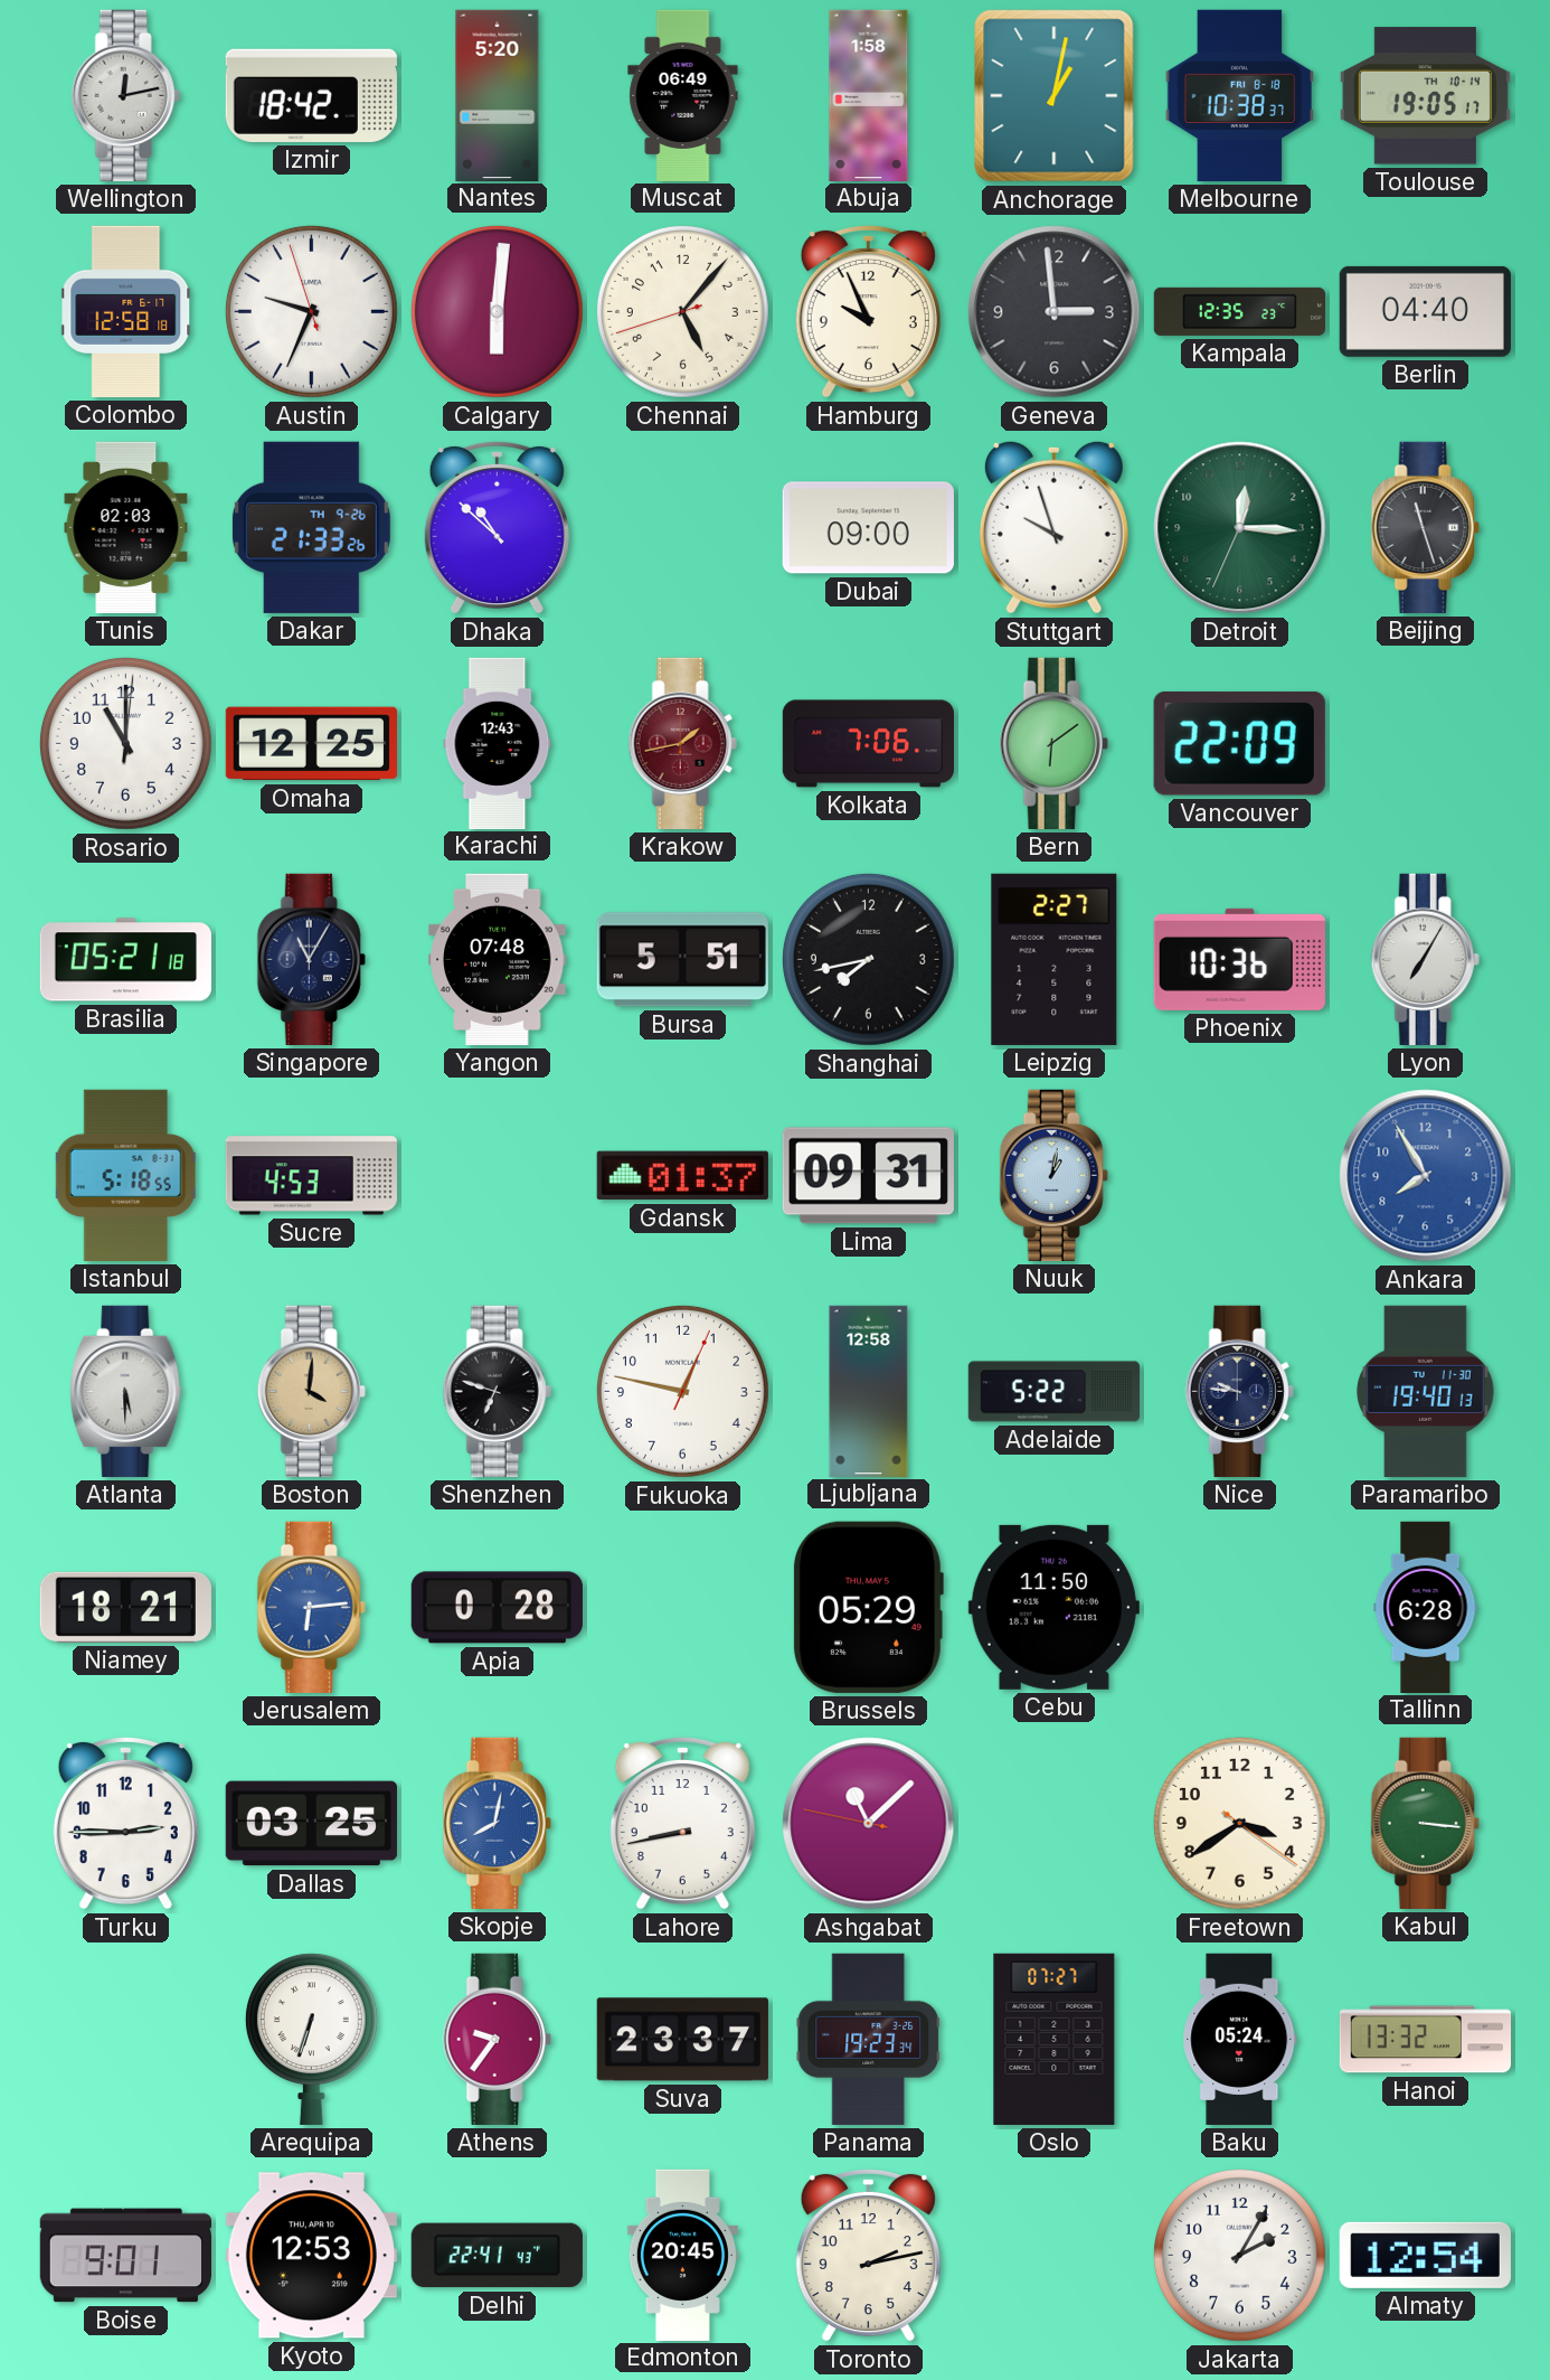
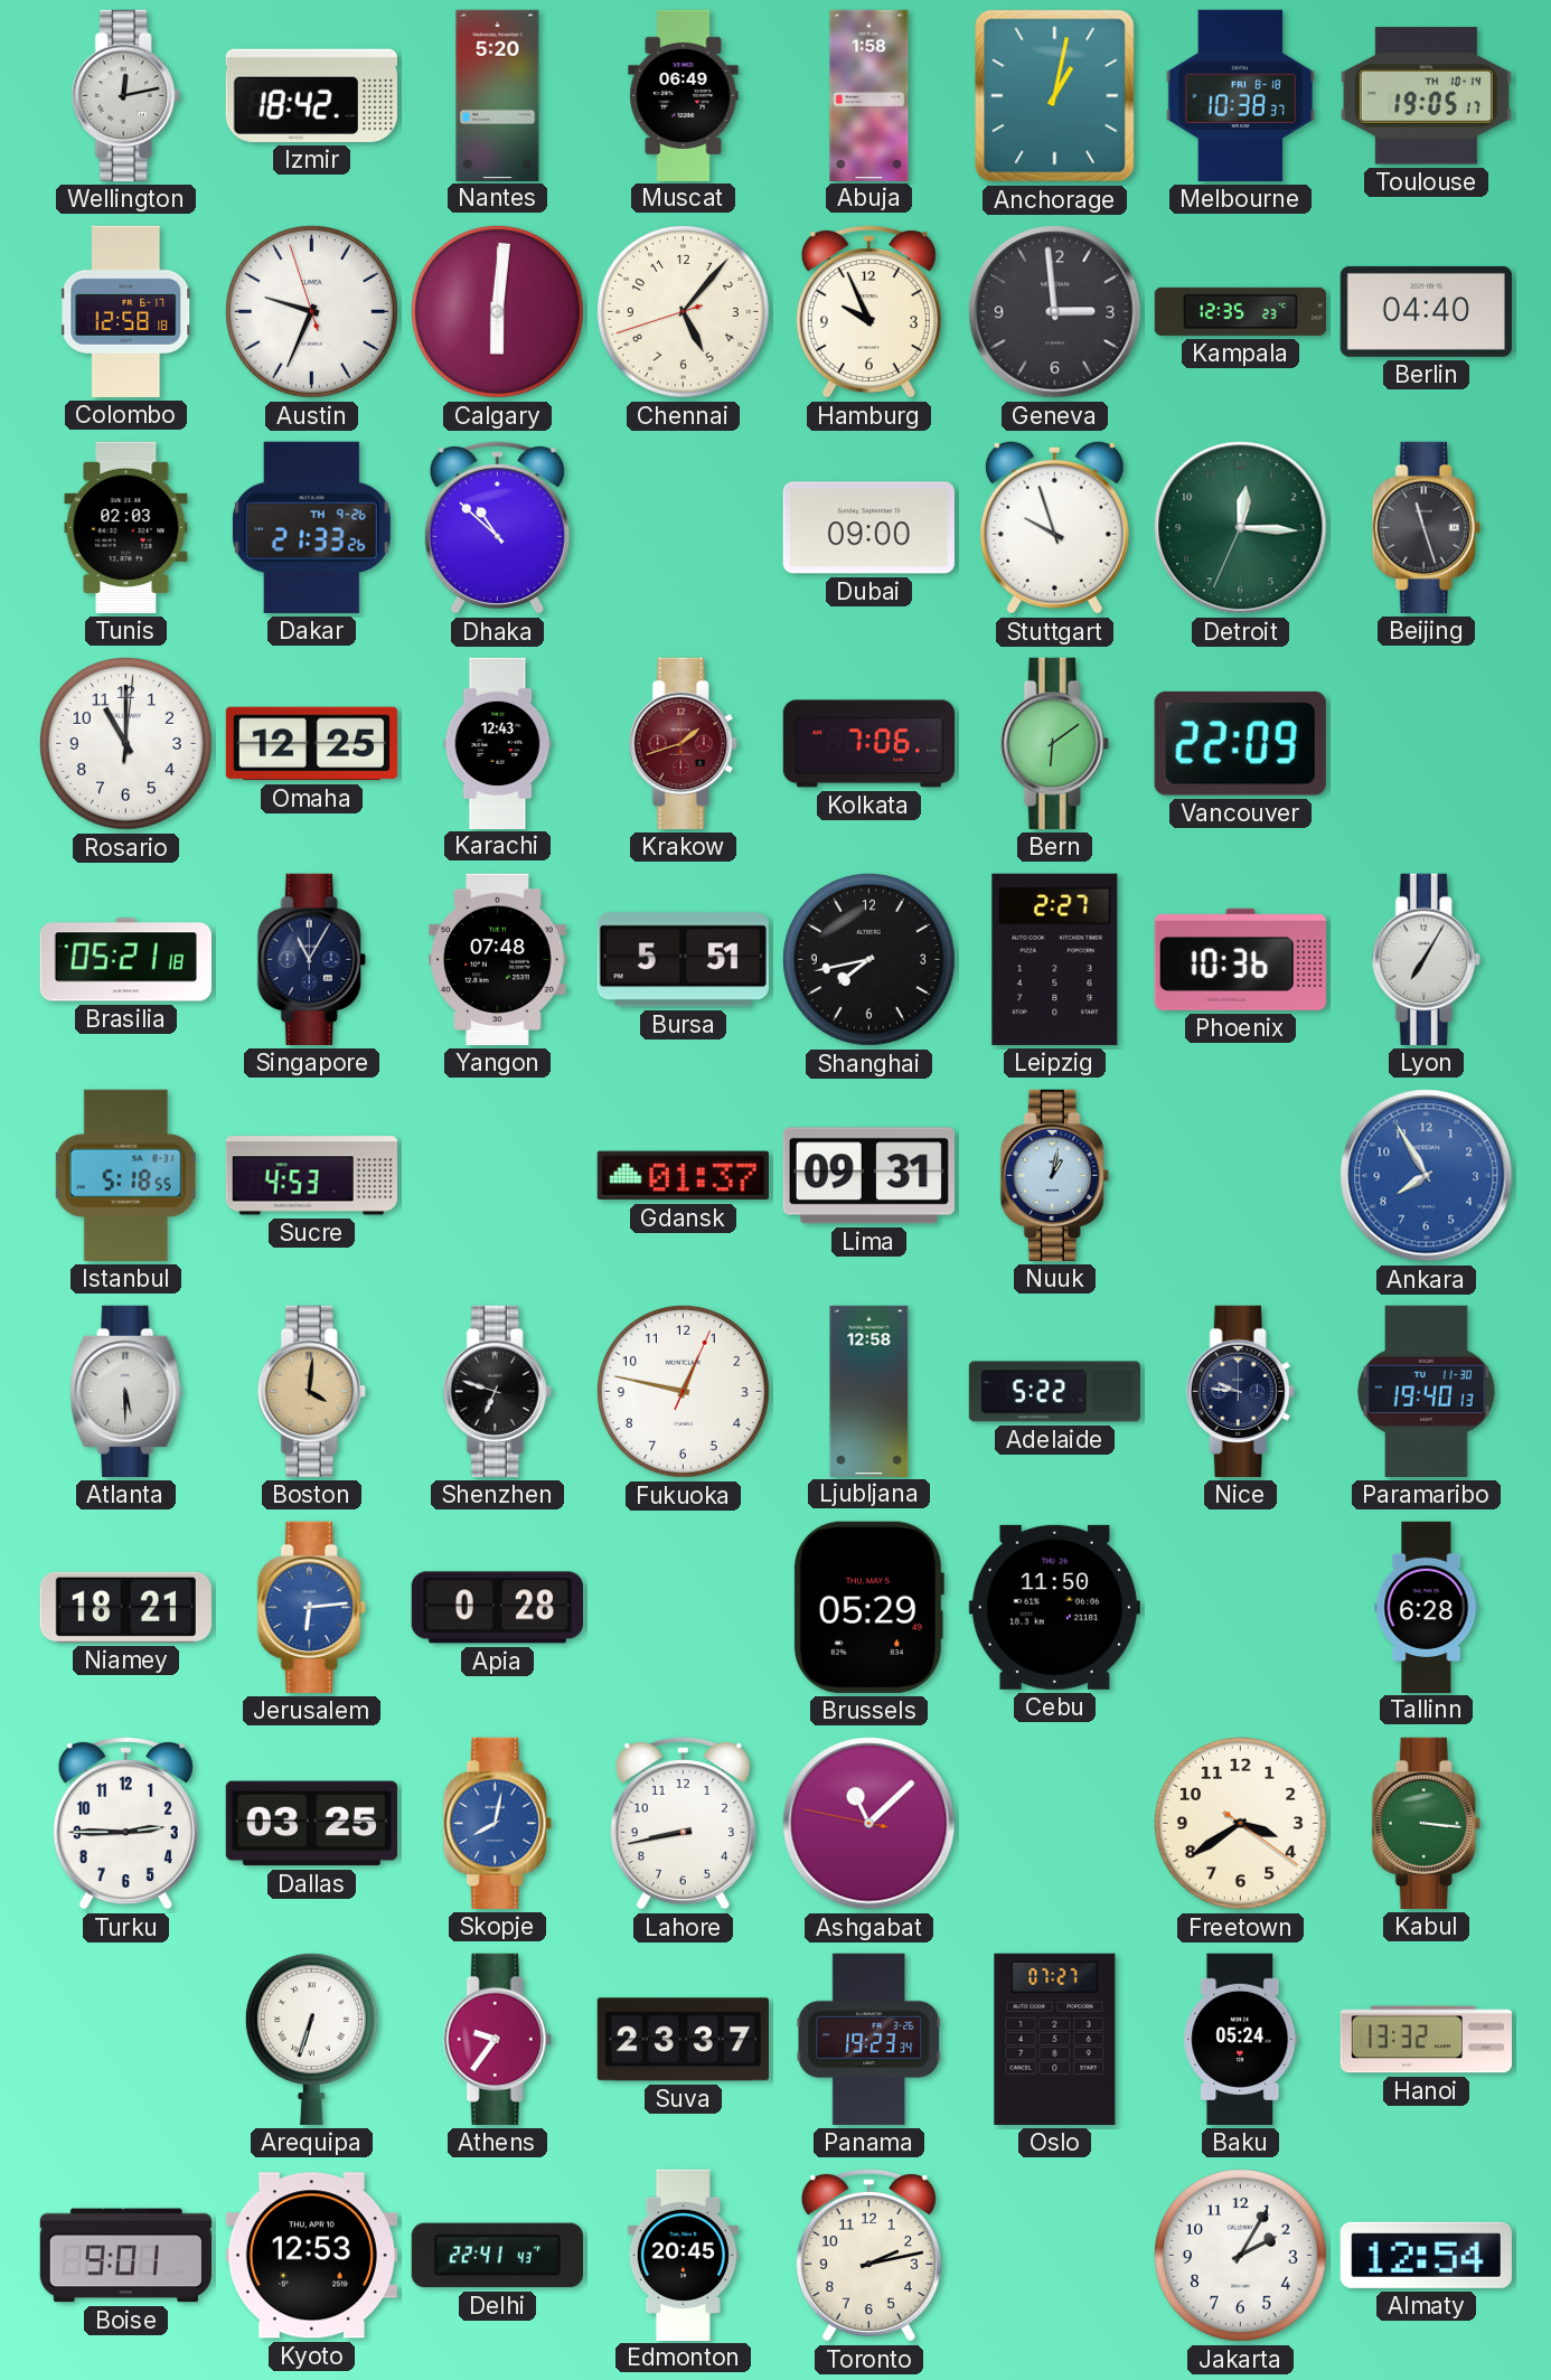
Krakow: 1:43 -> 1:42
